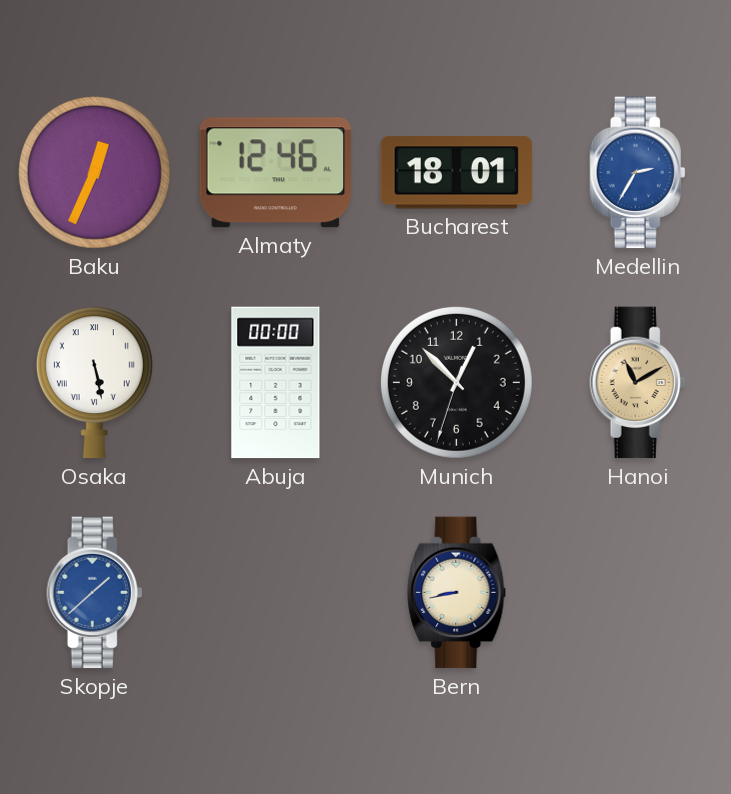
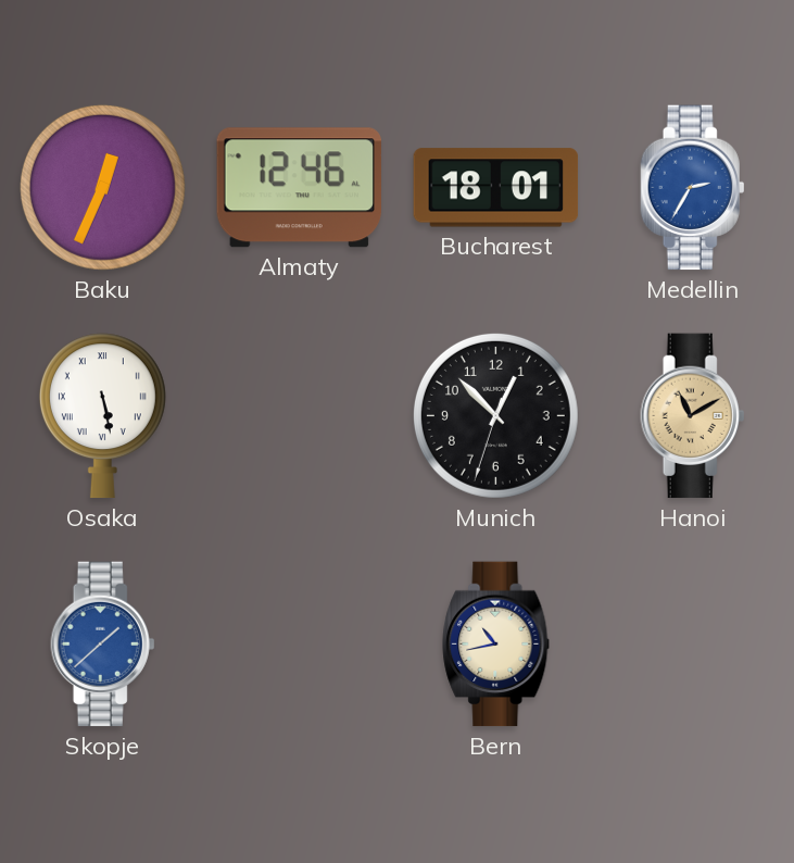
Abuja: 00:00 -> none
Bern: 8:43 -> 10:43
